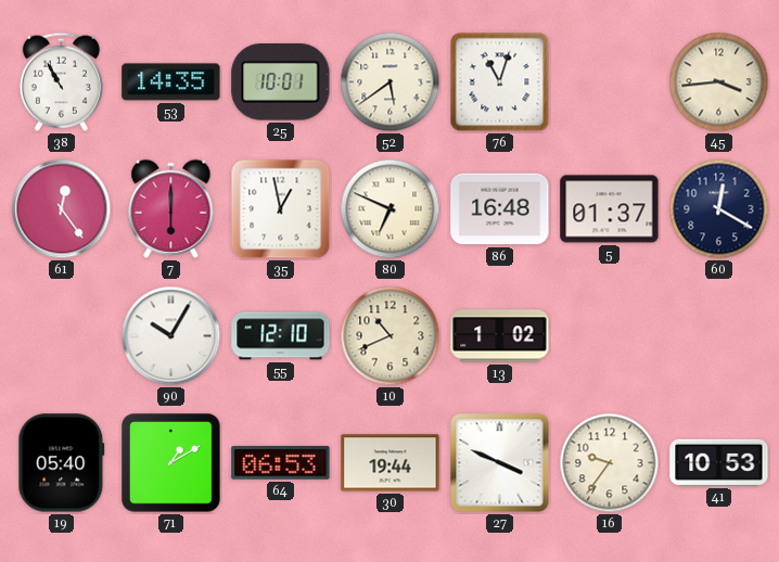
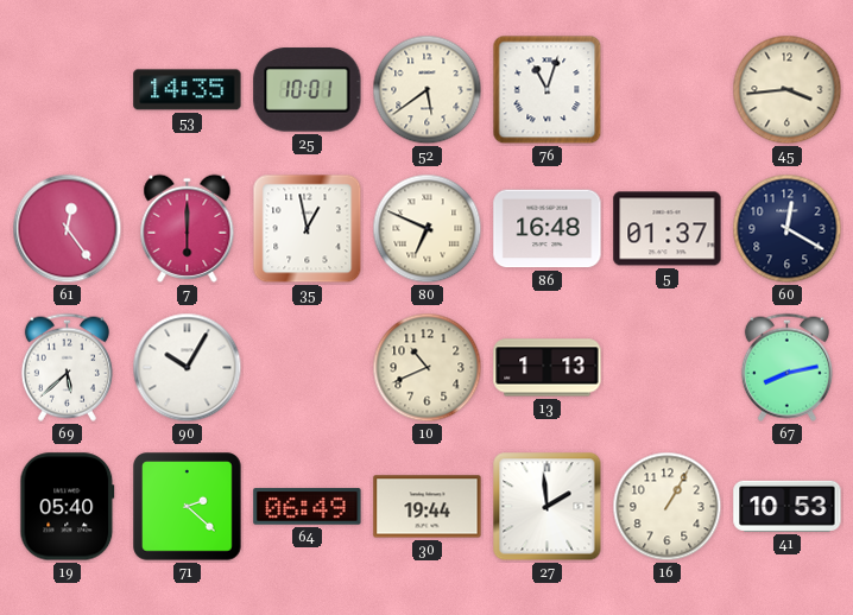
38: 10:55 -> none
69: none -> 5:38
55: 12:10 -> none
13: 1:02 -> 1:13
67: none -> 8:13
71: 1:10 -> 2:22
64: 06:53 -> 06:49
27: 3:49 -> 1:59
16: 9:36 -> 1:05
